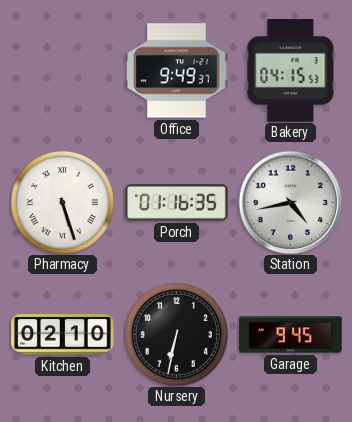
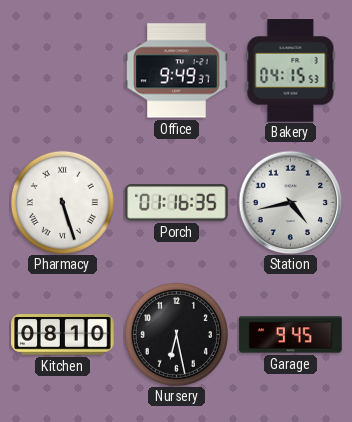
Kitchen: 02:10 -> 08:10
Nursery: 6:32 -> 6:28
